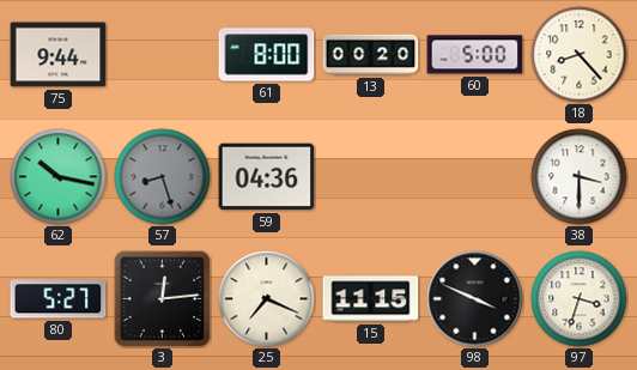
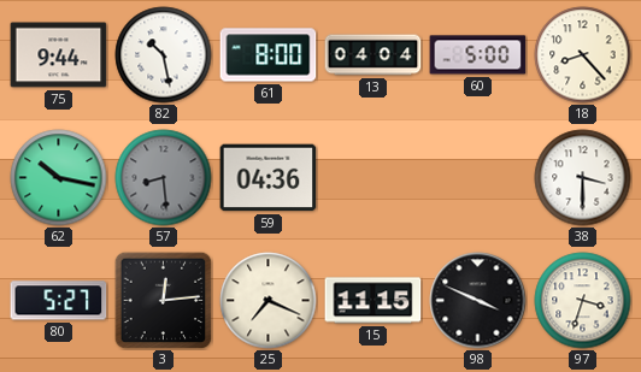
82: none -> 10:28
13: 00:20 -> 04:04
57: 8:27 -> 8:29
